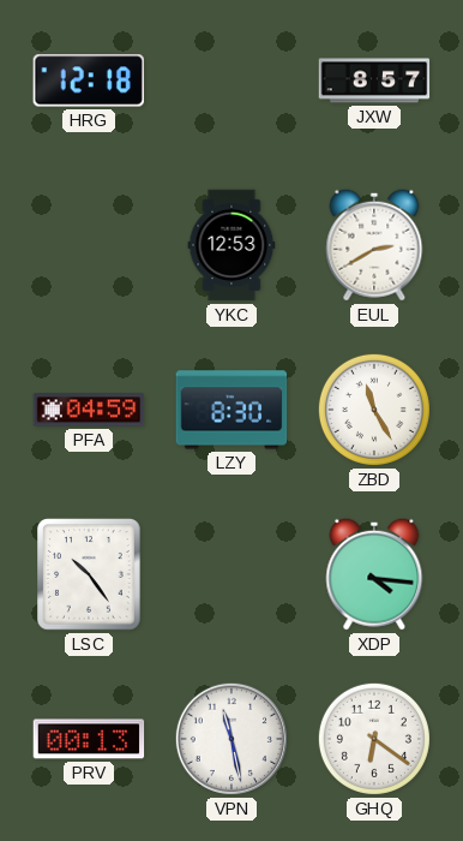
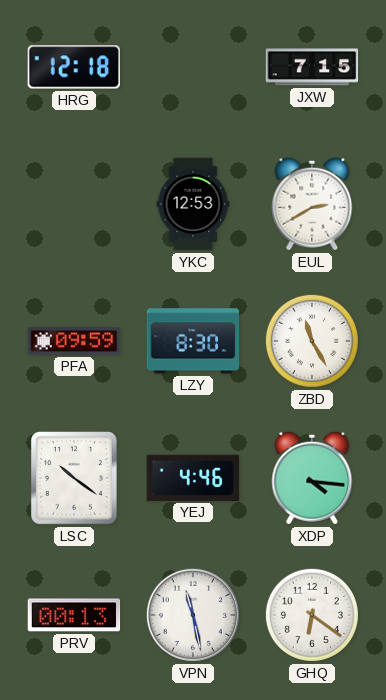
JXW: 8:57 -> 7:15
PFA: 04:59 -> 09:59
LSC: 10:24 -> 10:21
YEJ: none -> 4:46
